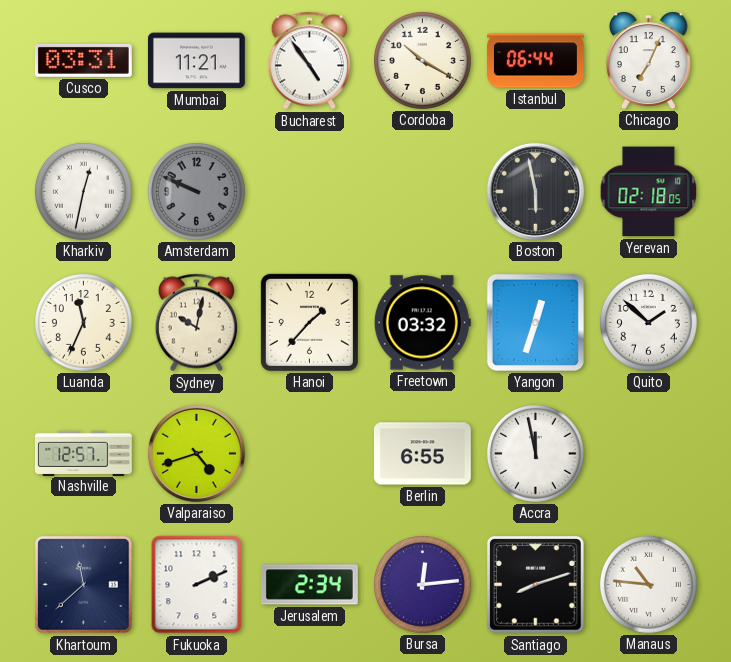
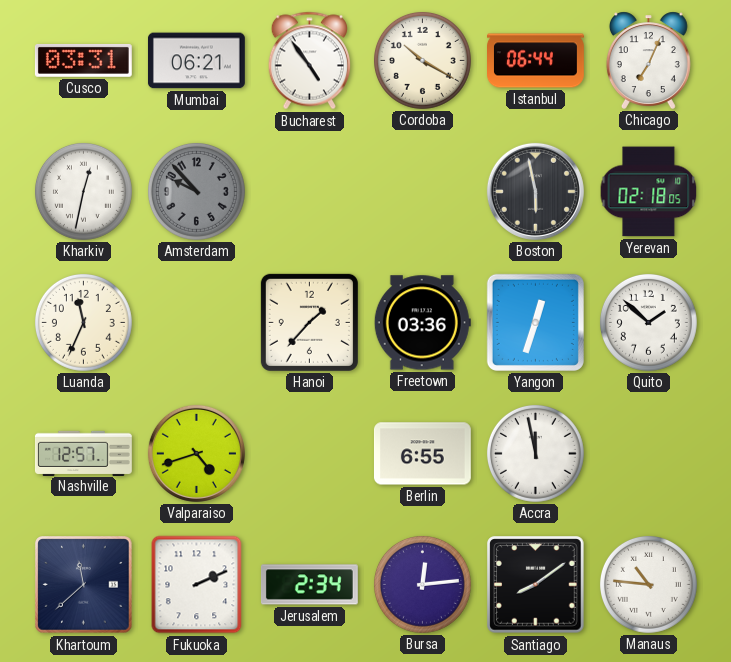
Mumbai: 11:21 -> 06:21
Amsterdam: 9:49 -> 9:53
Sydney: 10:02 -> none
Freetown: 03:32 -> 03:36
Santiago: 8:12 -> 8:09
